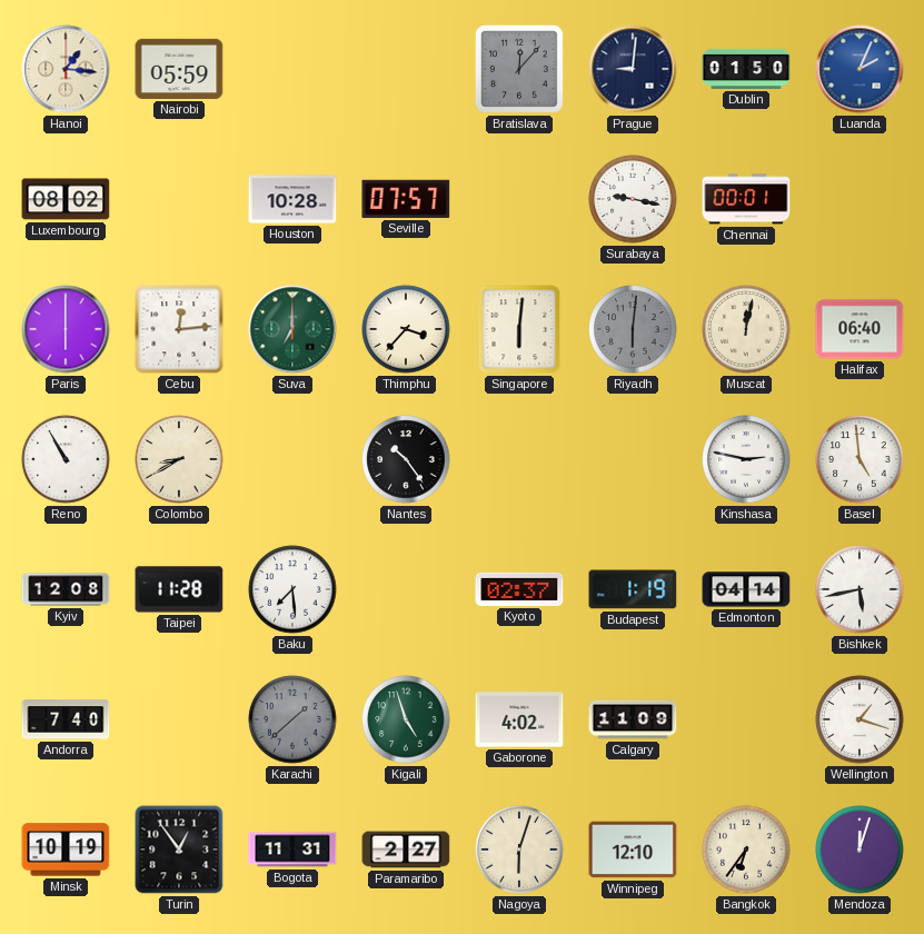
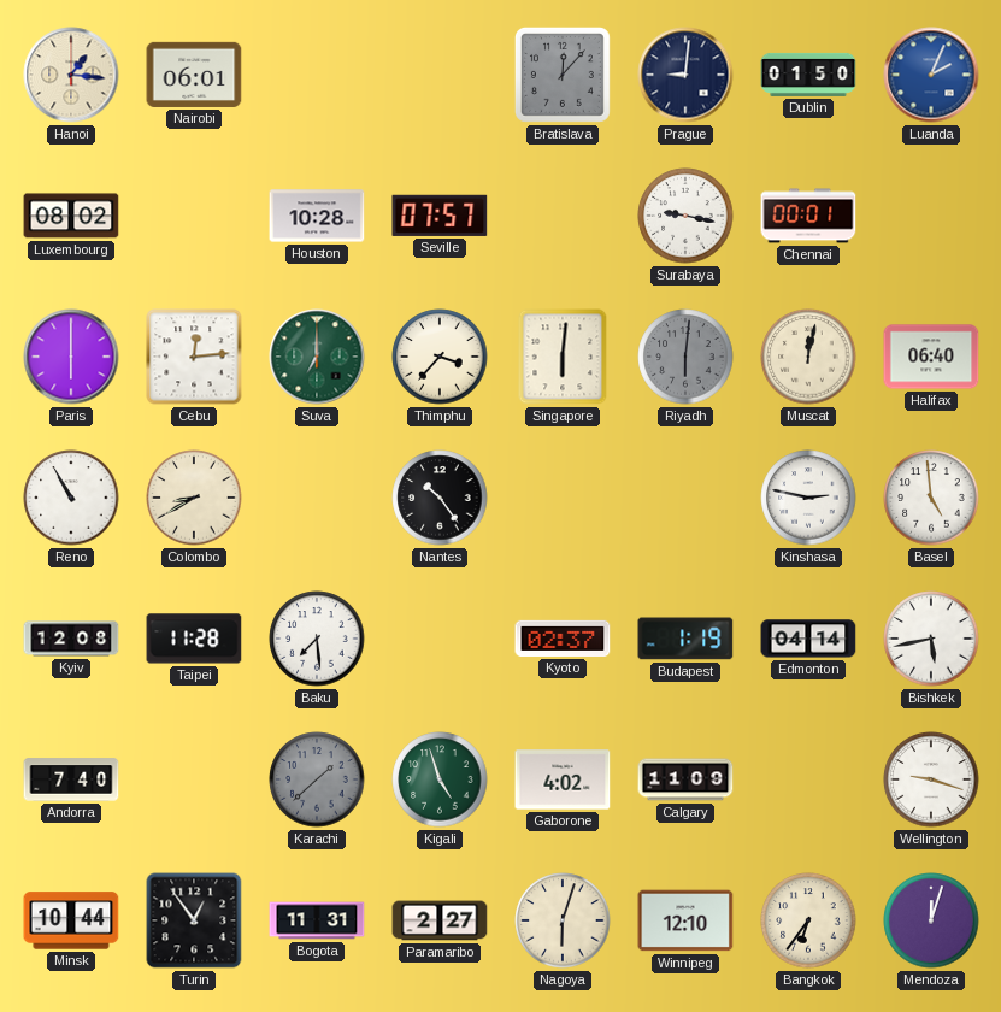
Nairobi: 05:59 -> 06:01
Wellington: 1:18 -> 9:18
Minsk: 10:19 -> 10:44
